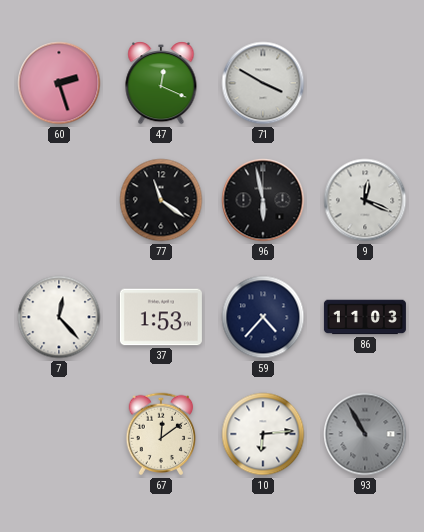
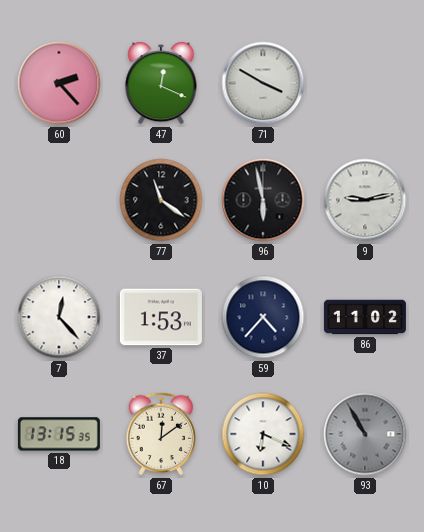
60: 2:27 -> 2:23
9: 12:19 -> 9:13
86: 11:03 -> 11:02
18: none -> 13:15
10: 6:14 -> 6:19
